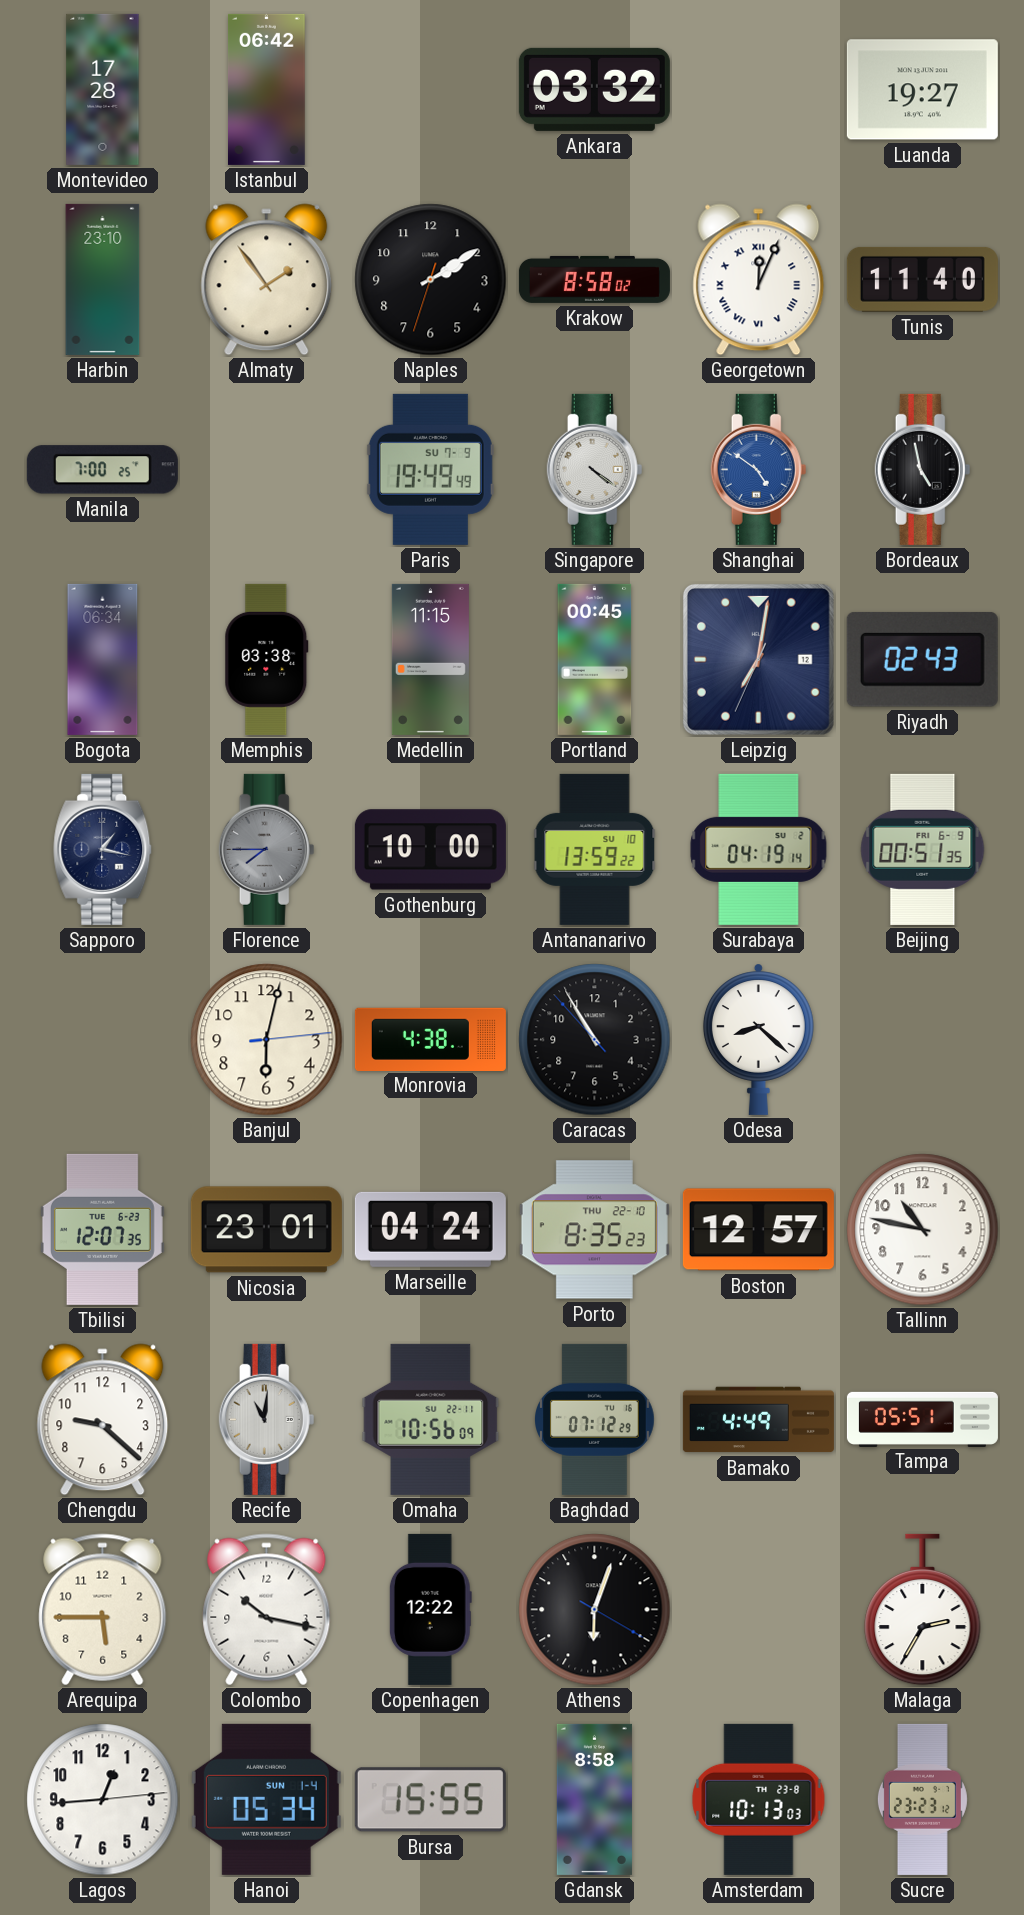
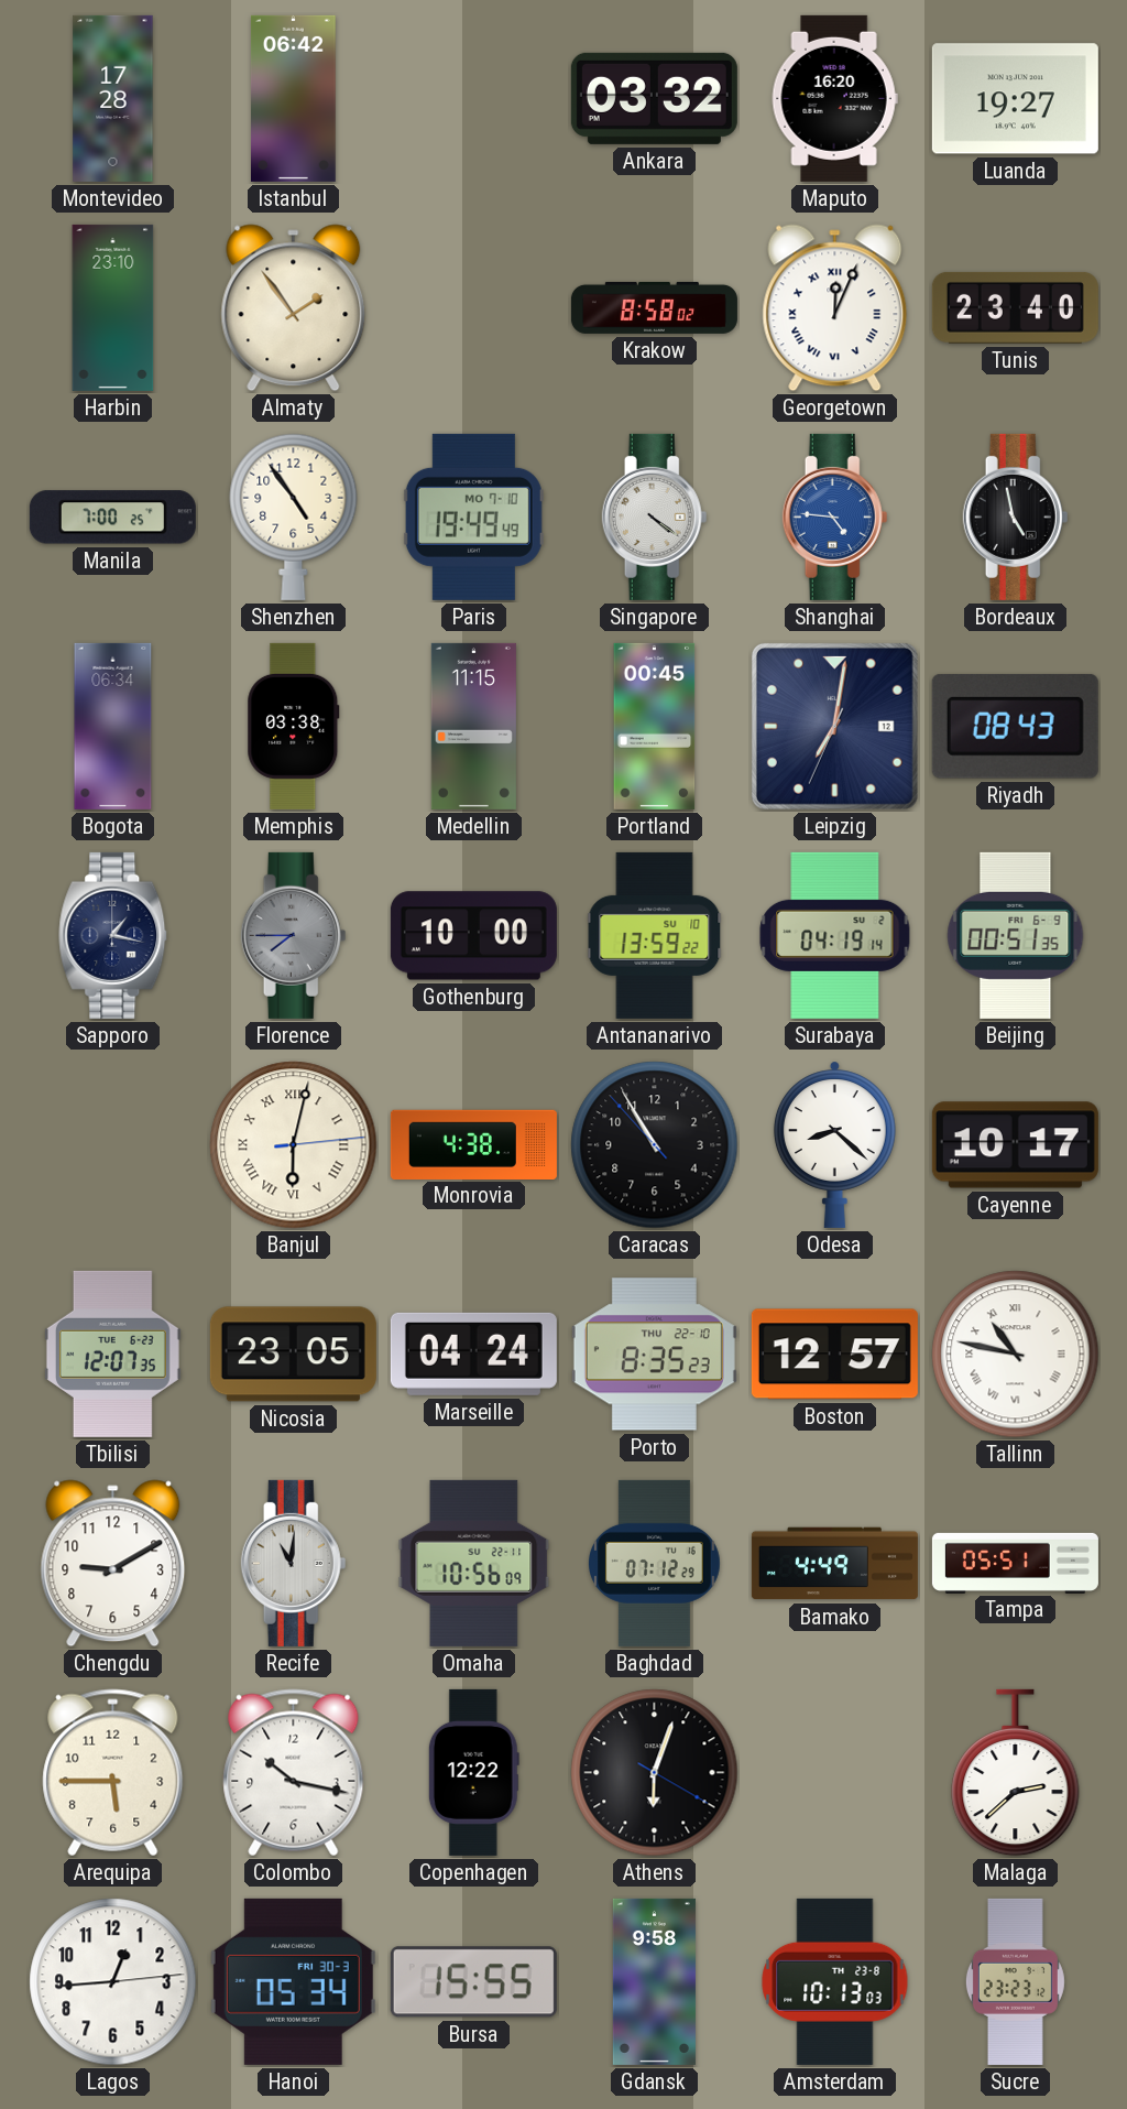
Maputo: none -> 16:20
Naples: 2:09 -> none
Tunis: 11:40 -> 23:40
Shenzhen: none -> 4:54
Paris date: SU 7-9 -> MO 7-10
Shanghai: 4:51 -> 4:46
Riyadh: 02:43 -> 08:43
Banjul numerals: Arabic -> Roman
Cayenne: none -> 10:17
Nicosia: 23:01 -> 23:05
Tallinn numerals: Arabic -> Roman
Chengdu: 9:22 -> 9:10
Malaga: 2:35 -> 2:38
Hanoi date: SUN 1-4 -> FRI 30-3
Gdansk: 8:58 -> 9:58
